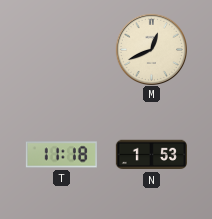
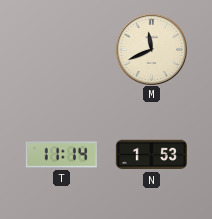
M: 12:41 -> 11:41
T: 11:18 -> 11:14
